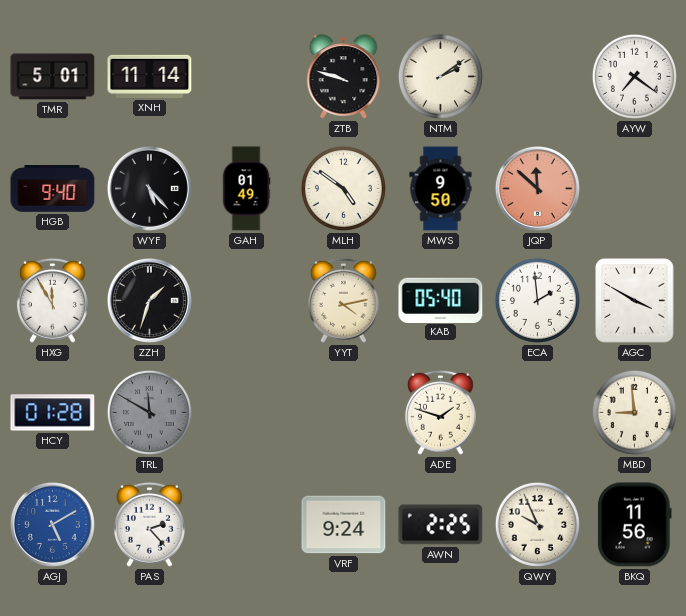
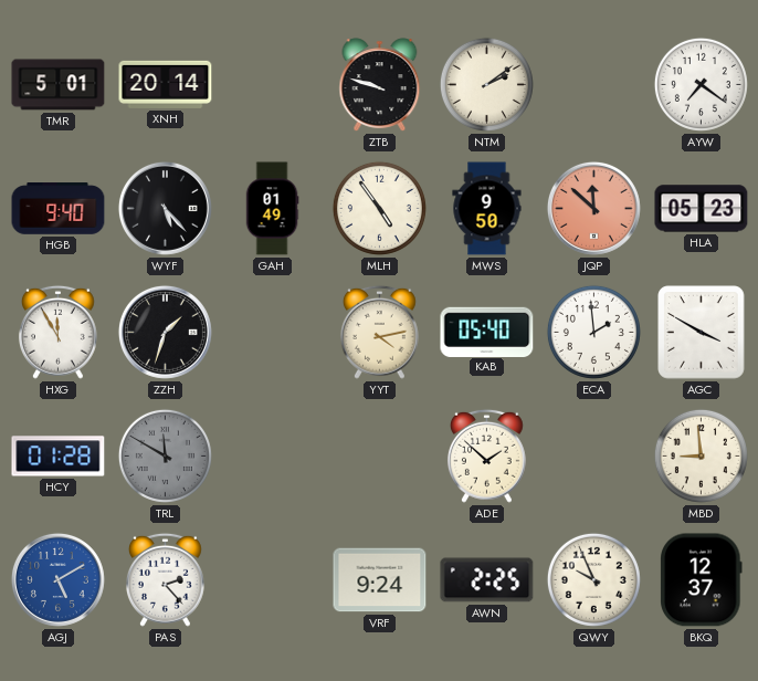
XNH: 11:14 -> 20:14
MLH: 4:51 -> 4:54
HLA: none -> 05:23
ADE: 1:48 -> 1:52
BKQ: 11:56 -> 12:37
